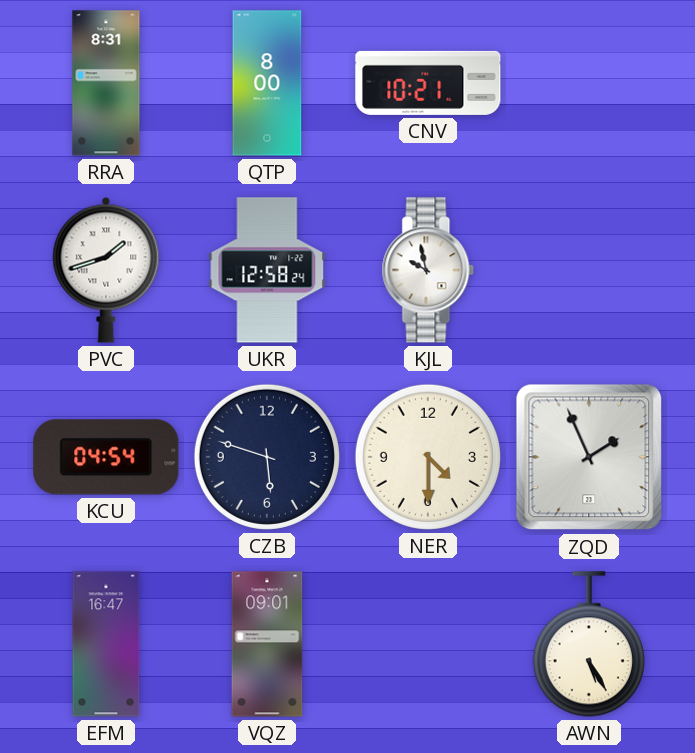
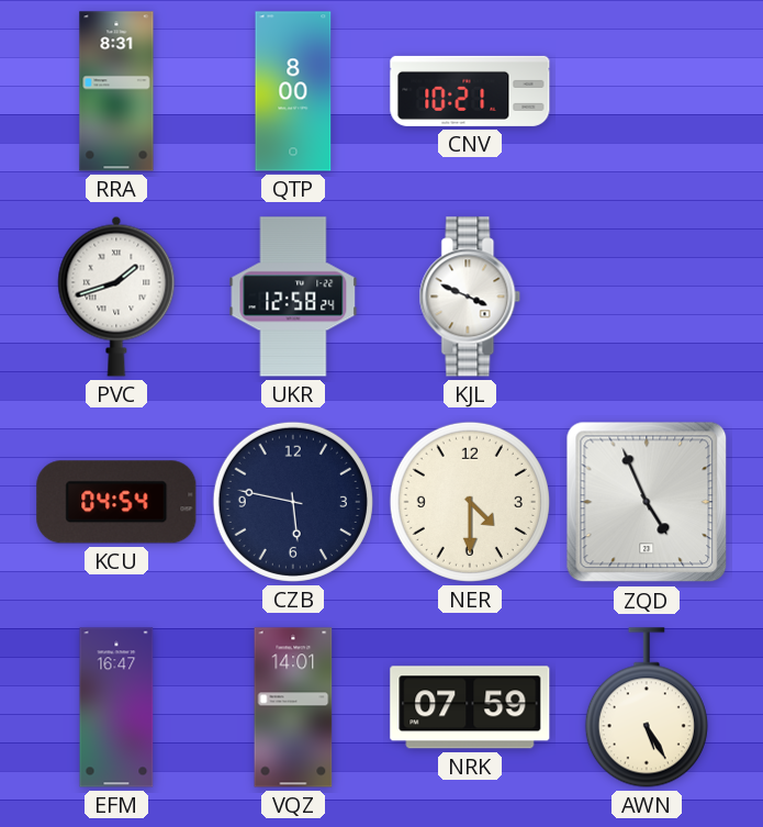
KJL: 9:58 -> 3:49
CZB: 5:48 -> 5:47
ZQD: 1:56 -> 4:56
VQZ: 09:01 -> 14:01
NRK: none -> 07:59
